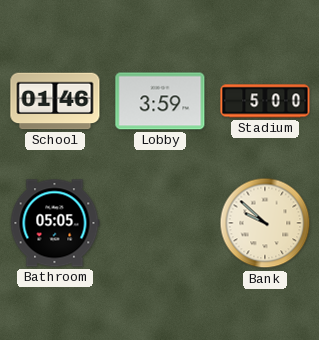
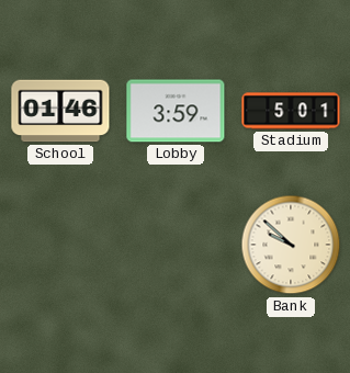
Stadium: 5:00 -> 5:01
Bathroom: 05:05 -> none
